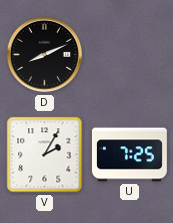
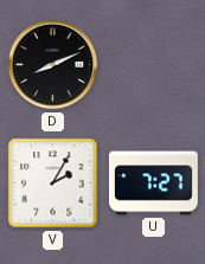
U: 7:25 -> 7:27
